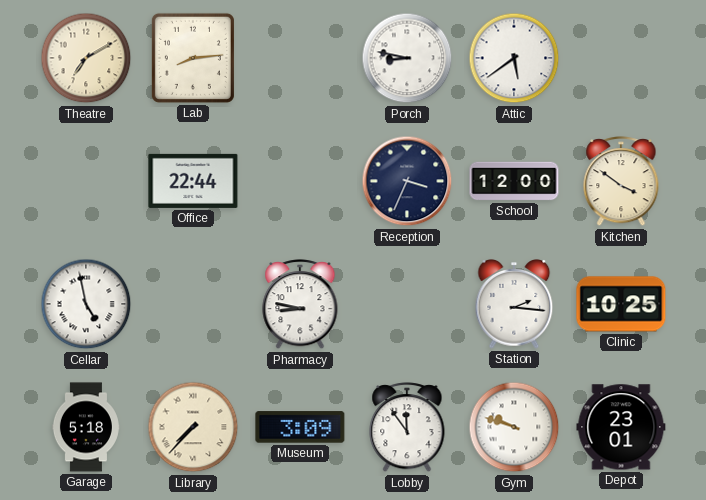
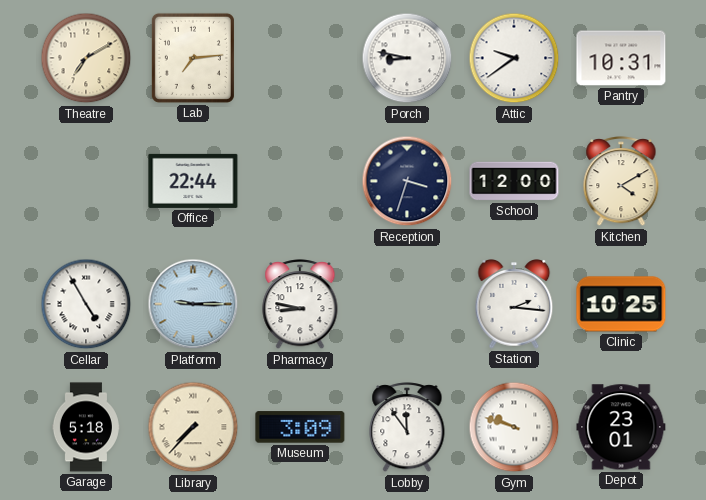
Lab: 8:14 -> 7:14
Attic: 5:39 -> 9:39
Pantry: none -> 10:31
Reception: 3:34 -> 3:33
Kitchen: 3:51 -> 4:10
Cellar: 4:58 -> 4:55
Platform: none -> 9:15
